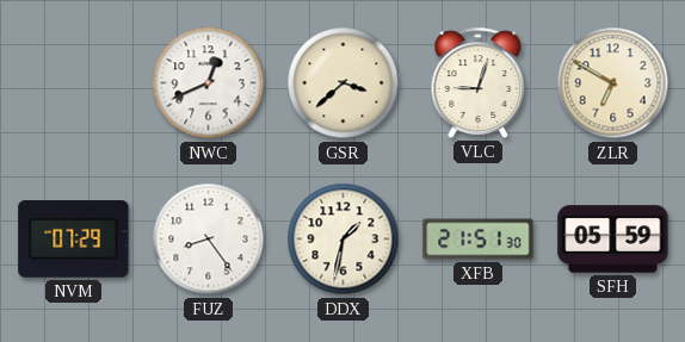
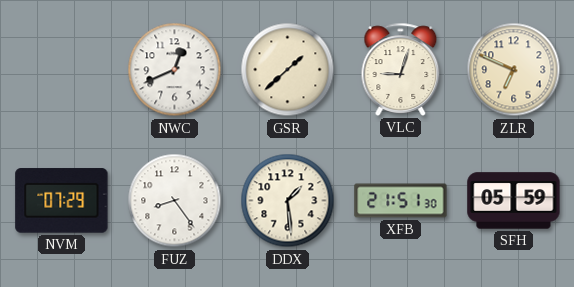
GSR: 3:38 -> 1:38
ZLR: 6:50 -> 6:49
DDX: 1:32 -> 1:29
